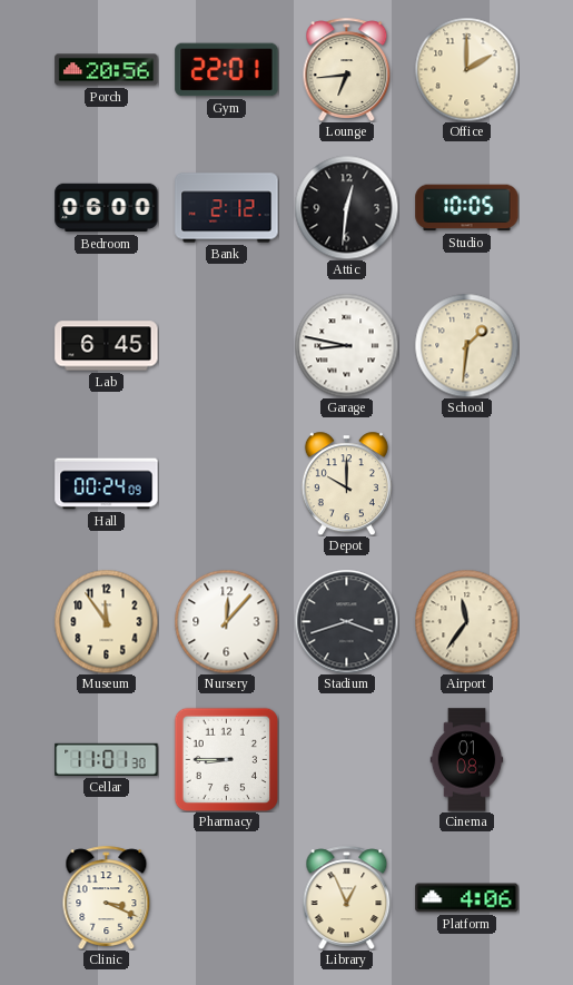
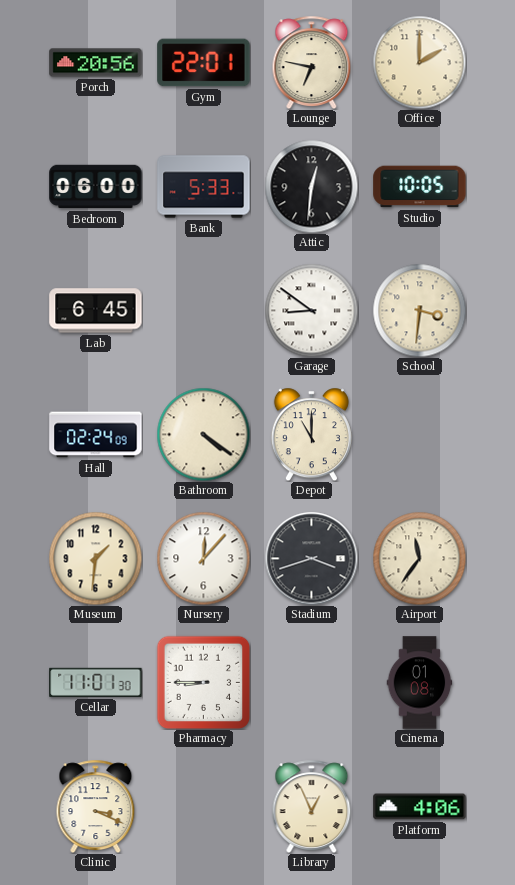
Lounge: 6:44 -> 6:47
Bank: 2:12 -> 5:33
Garage: 8:47 -> 8:51
School: 1:31 -> 3:31
Hall: 00:24 -> 02:24
Bathroom: none -> 4:21
Depot: 10:00 -> 11:00
Museum: 11:54 -> 1:31
